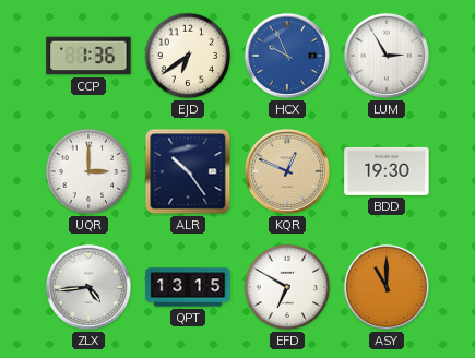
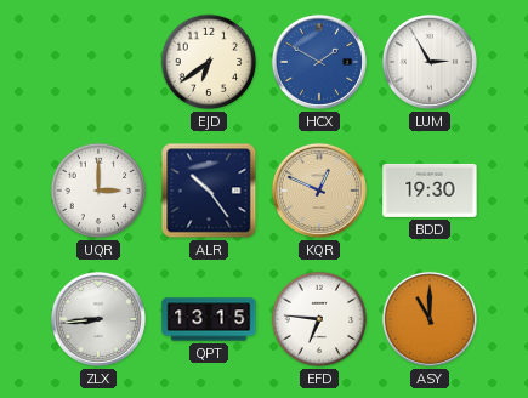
CCP: 1:36 -> none
HCX: 9:56 -> 1:50
ZLX: 4:44 -> 8:44
EFD: 6:50 -> 6:46
